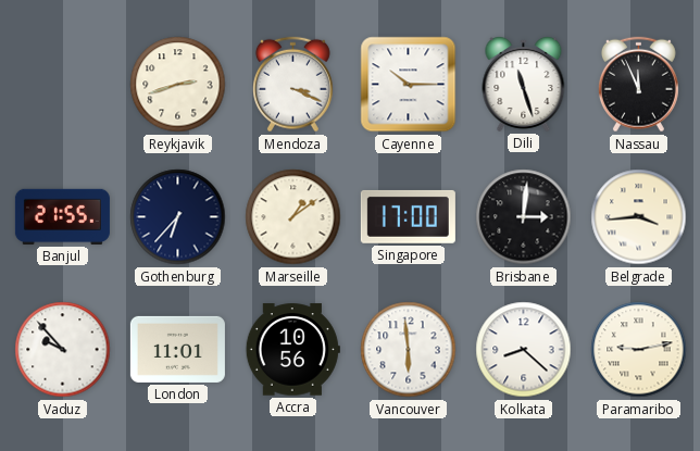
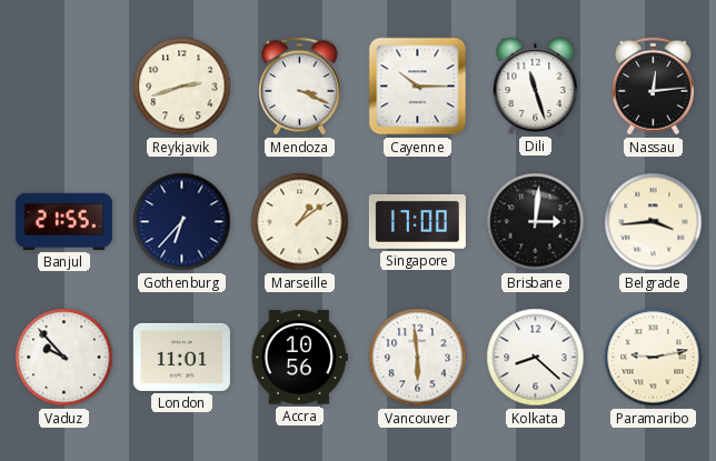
Nassau: 11:56 -> 12:14
